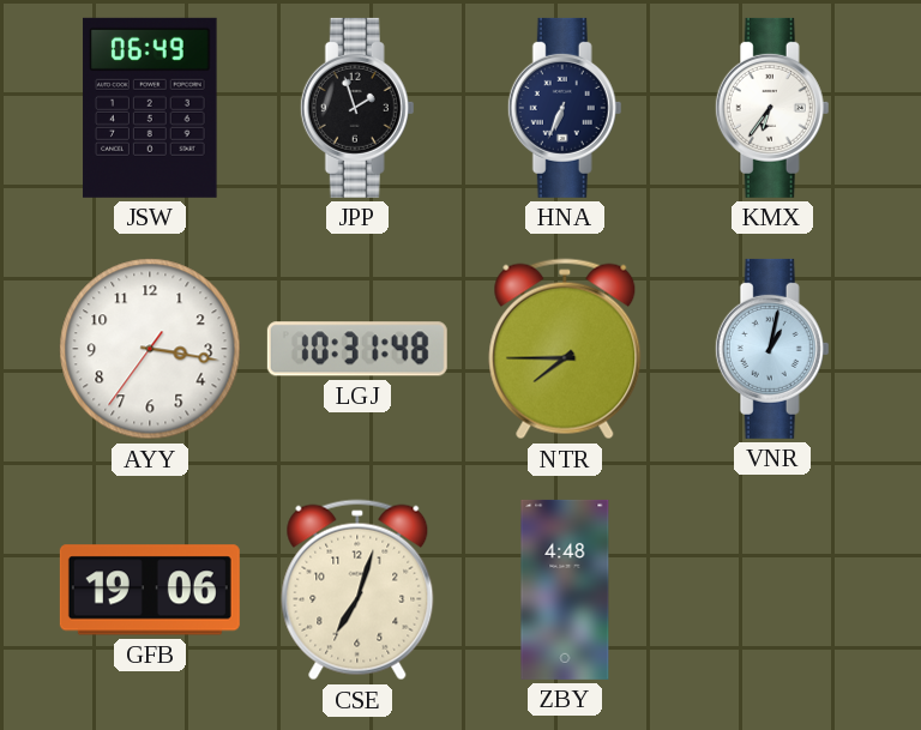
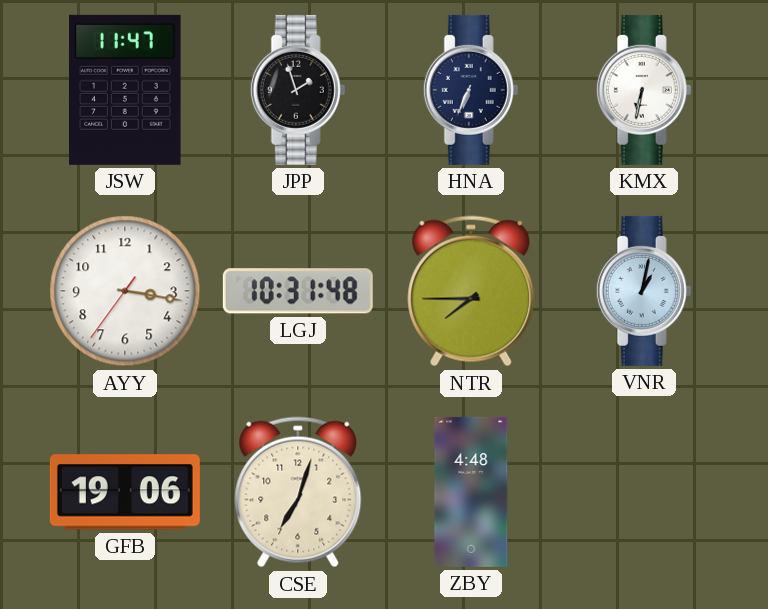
JSW: 06:49 -> 11:47
KMX: 6:36 -> 6:32
